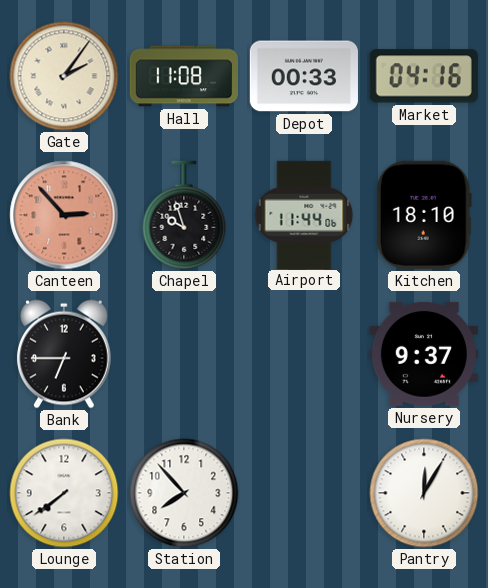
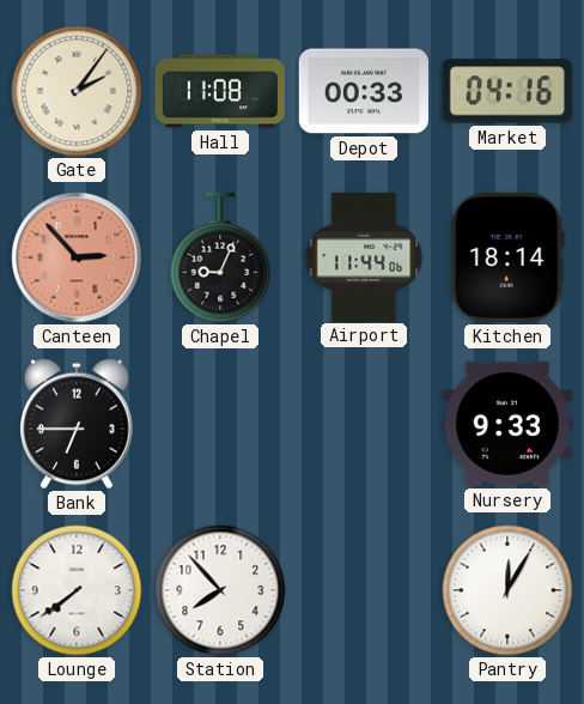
Chapel: 9:57 -> 9:04
Kitchen: 18:10 -> 18:14
Nursery: 9:37 -> 9:33
